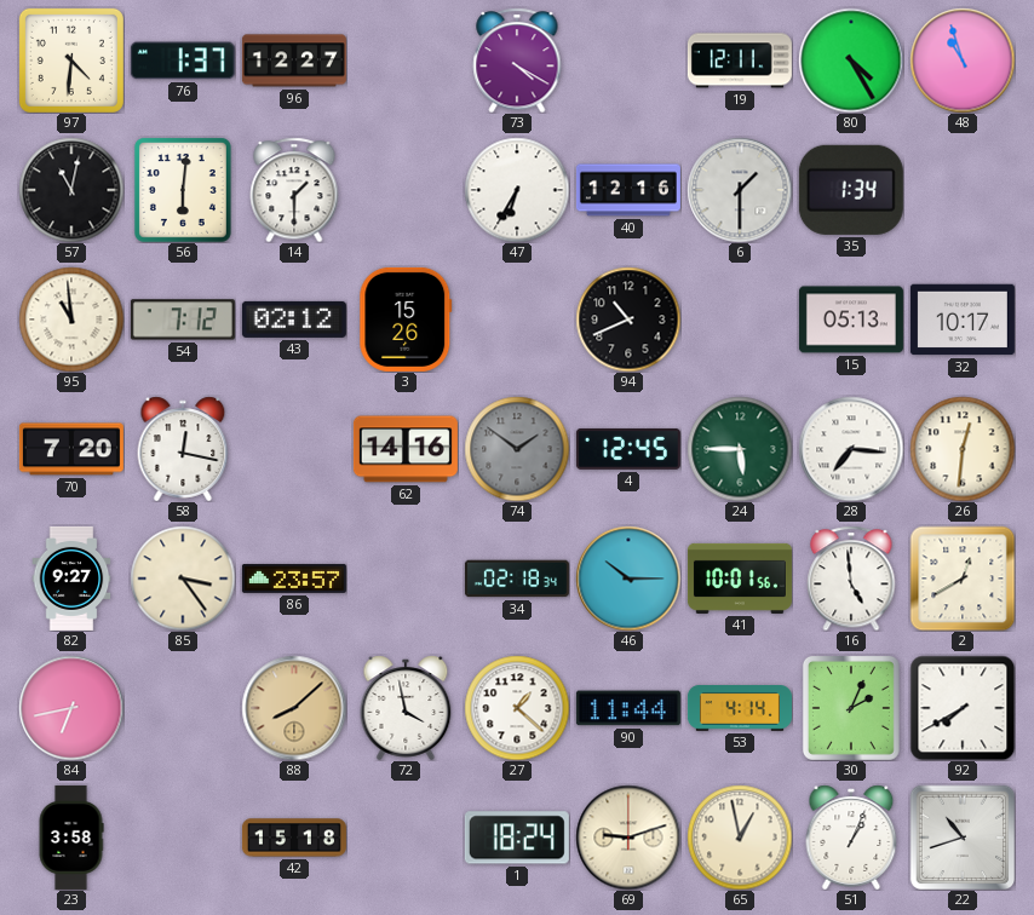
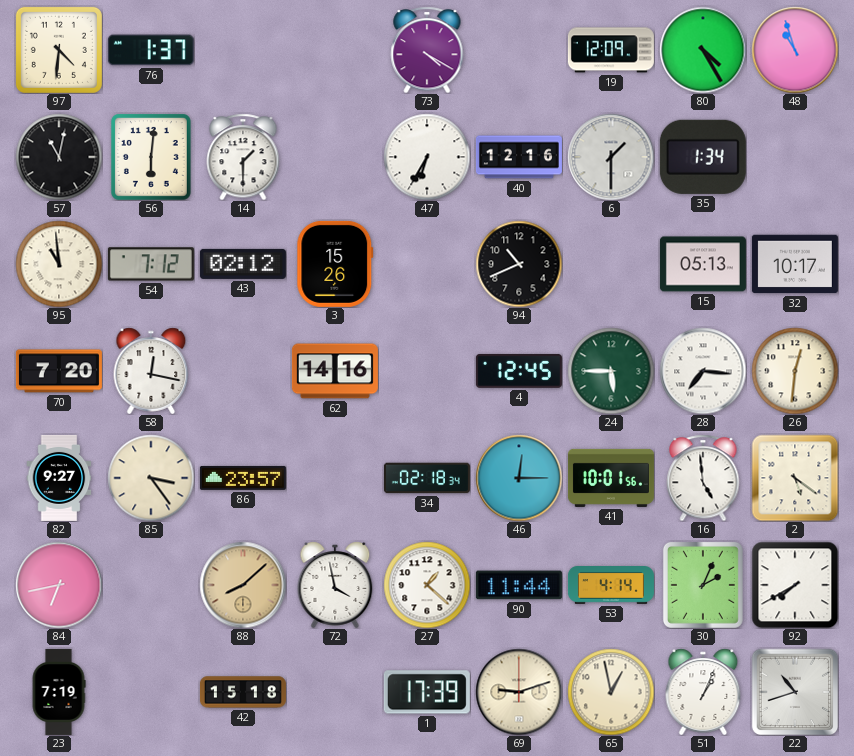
96: 12:27 -> none
19: 12:11 -> 12:09
74: 1:51 -> none
46: 10:15 -> 12:15
2: 12:40 -> 5:21
23: 3:58 -> 7:19
1: 18:24 -> 17:39
